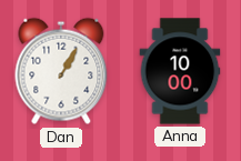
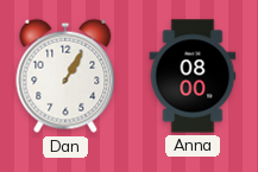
Anna: 10:00 -> 08:00
